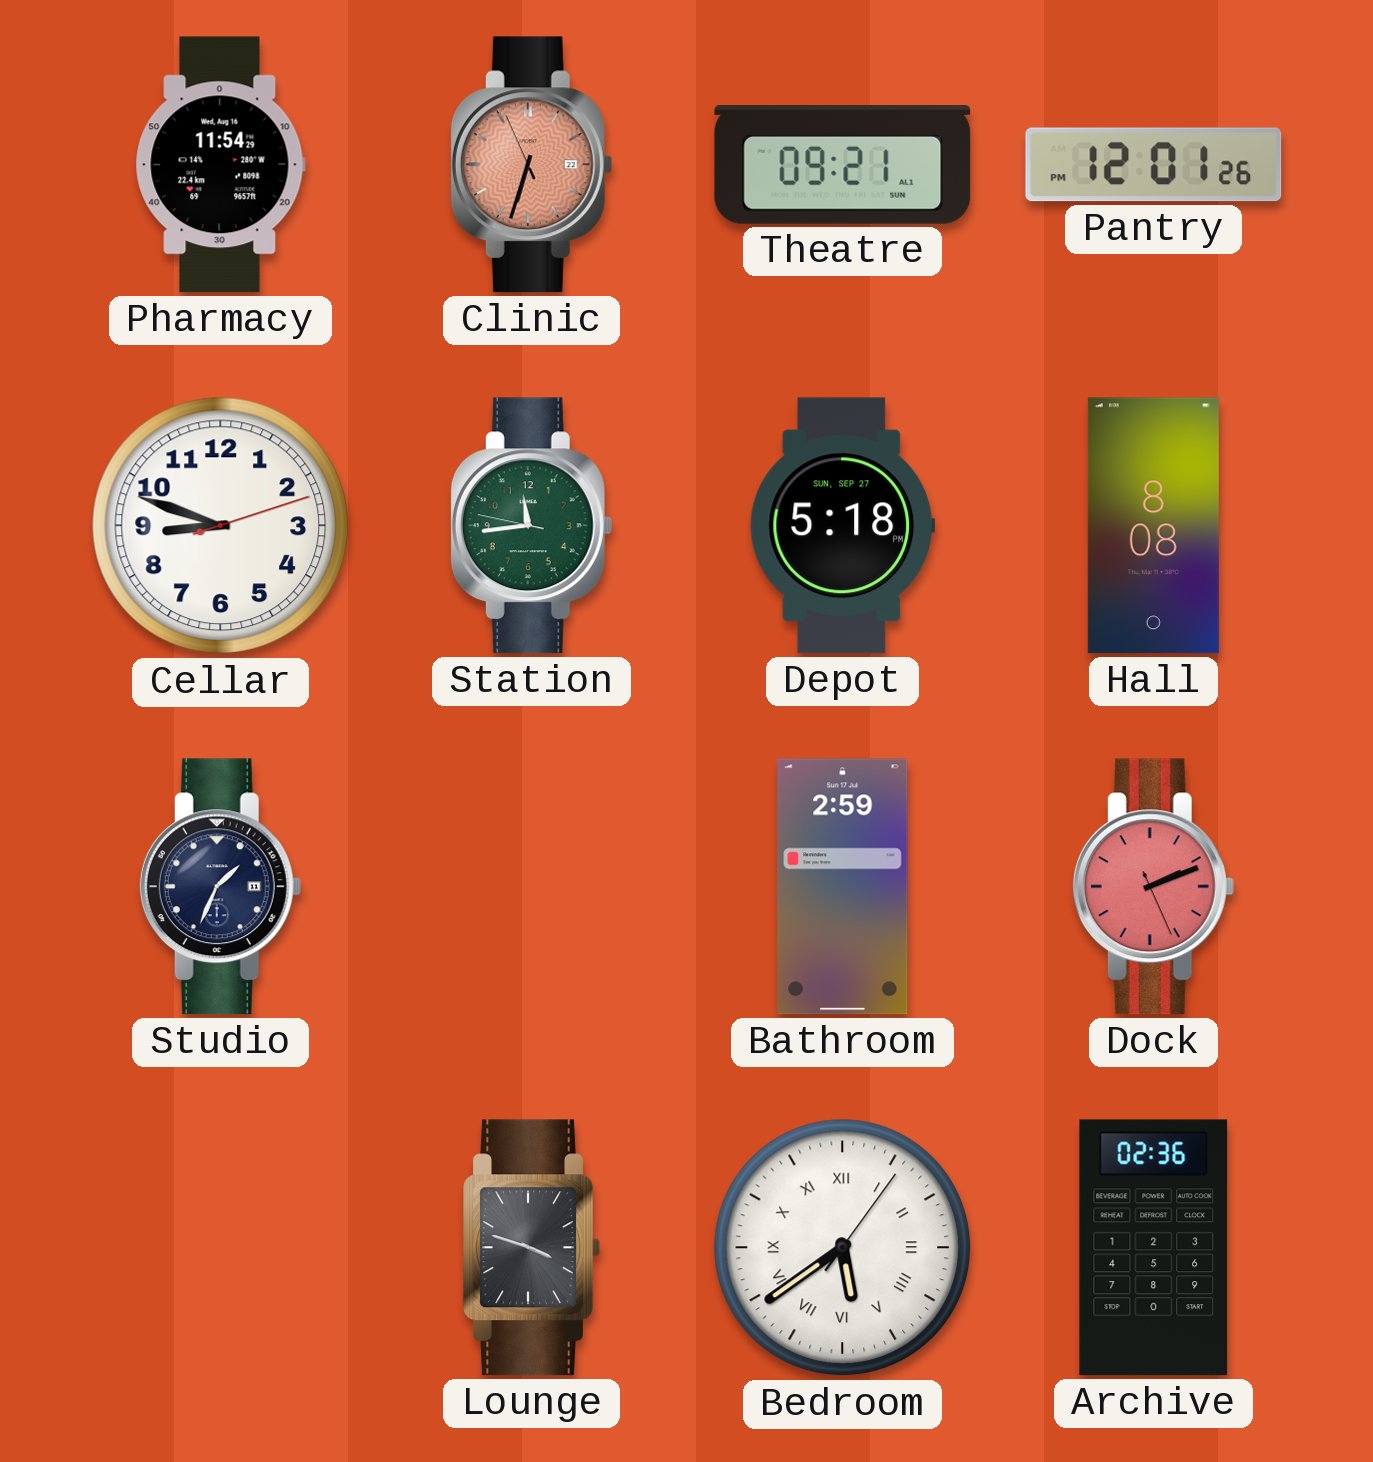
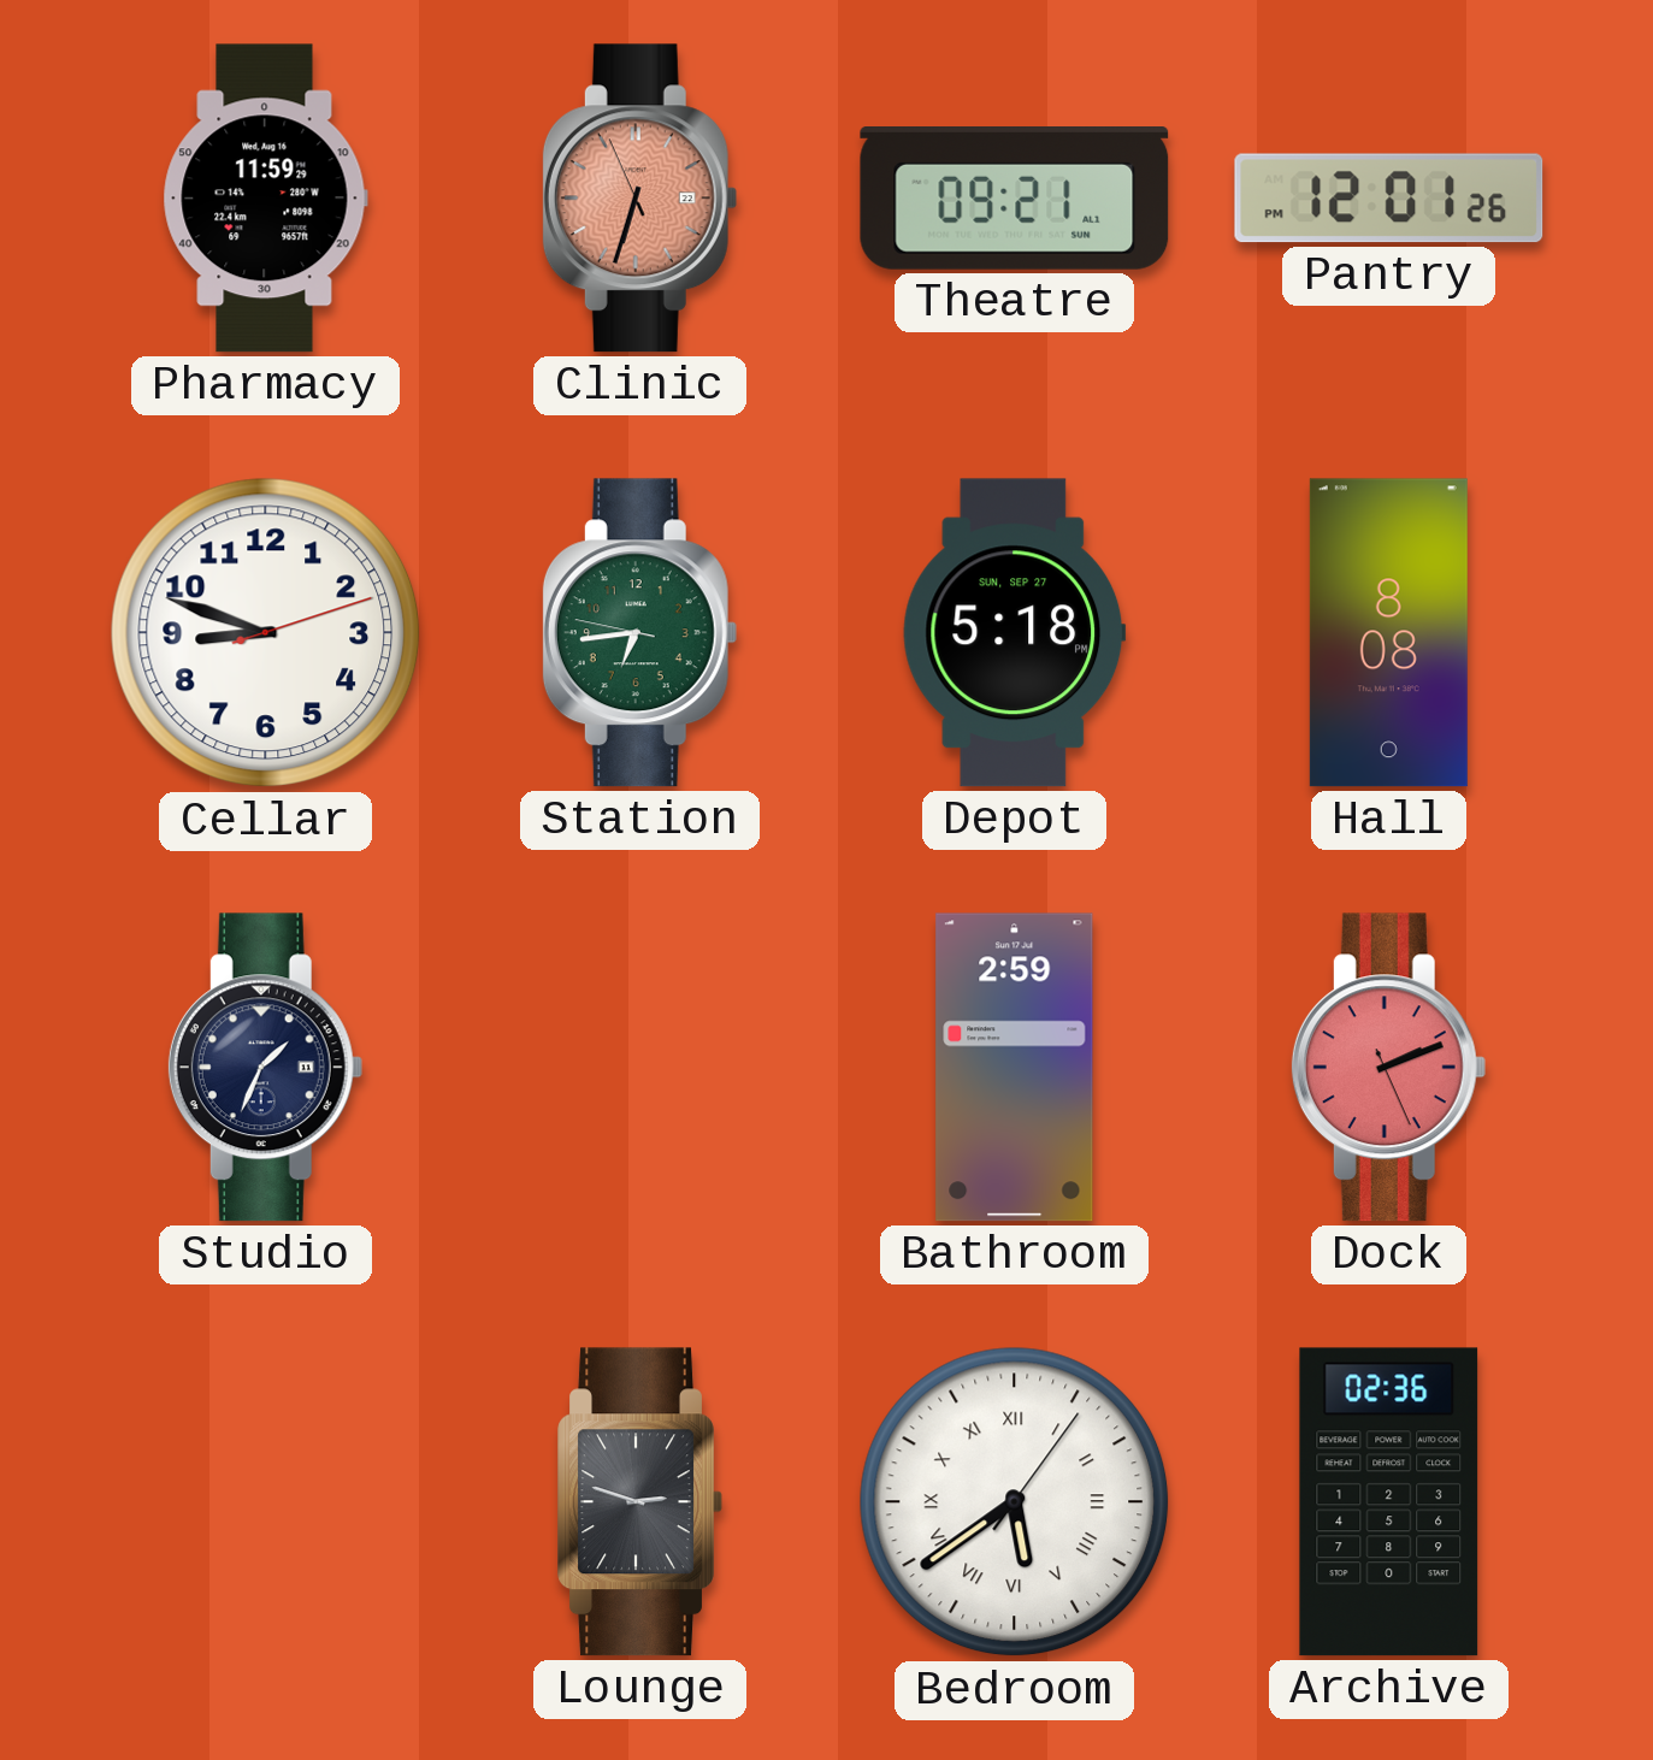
Pharmacy: 11:54 -> 11:59
Station: 11:43 -> 6:43
Lounge: 3:48 -> 2:48
